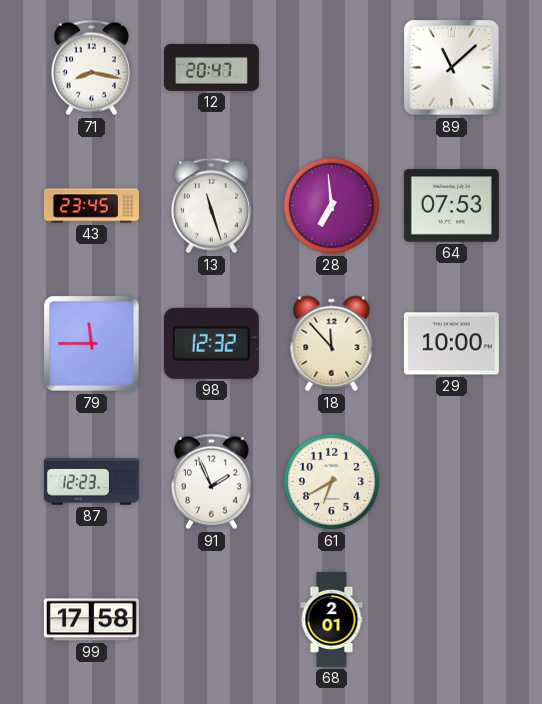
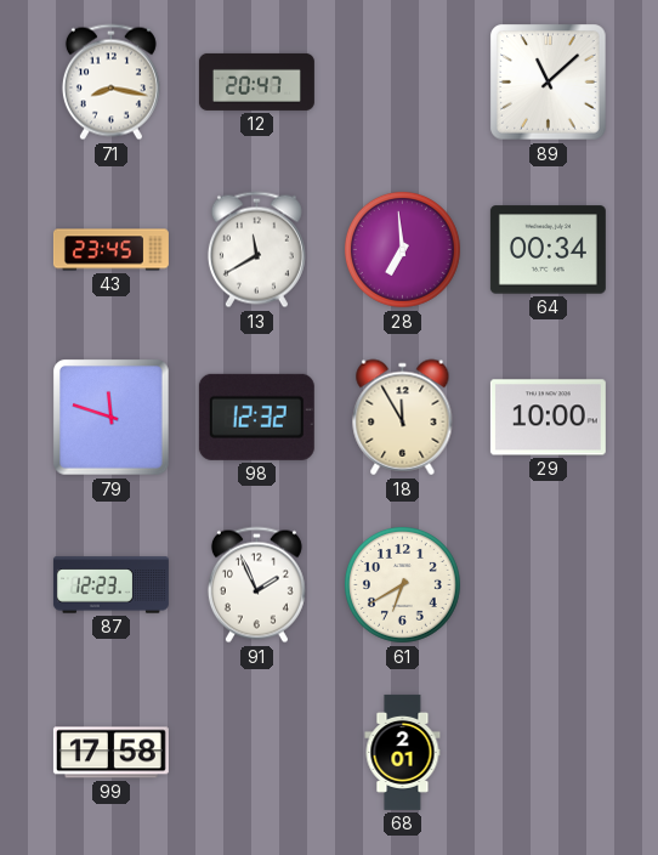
13: 11:27 -> 11:40
64: 07:53 -> 00:34
79: 11:45 -> 11:48
18: 11:53 -> 11:55
